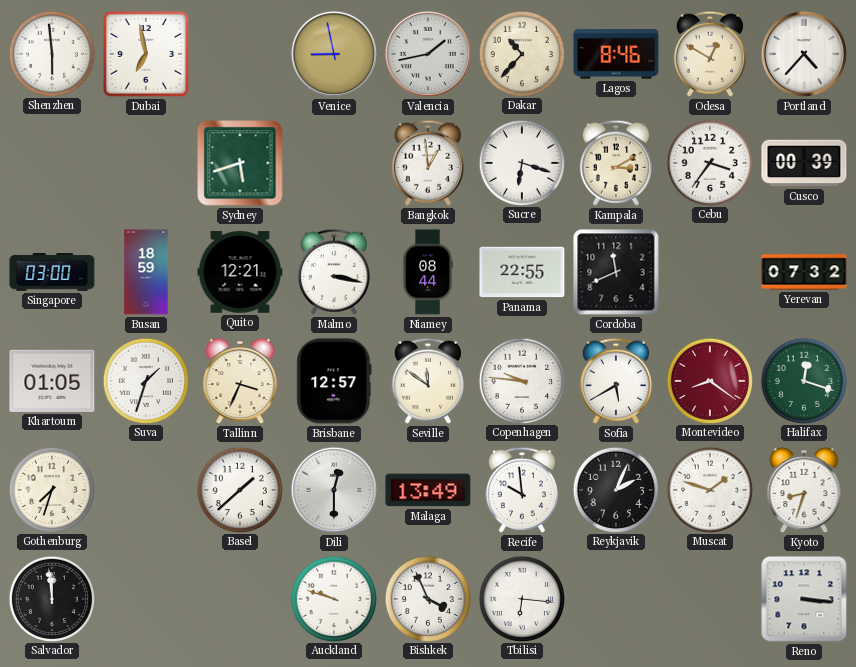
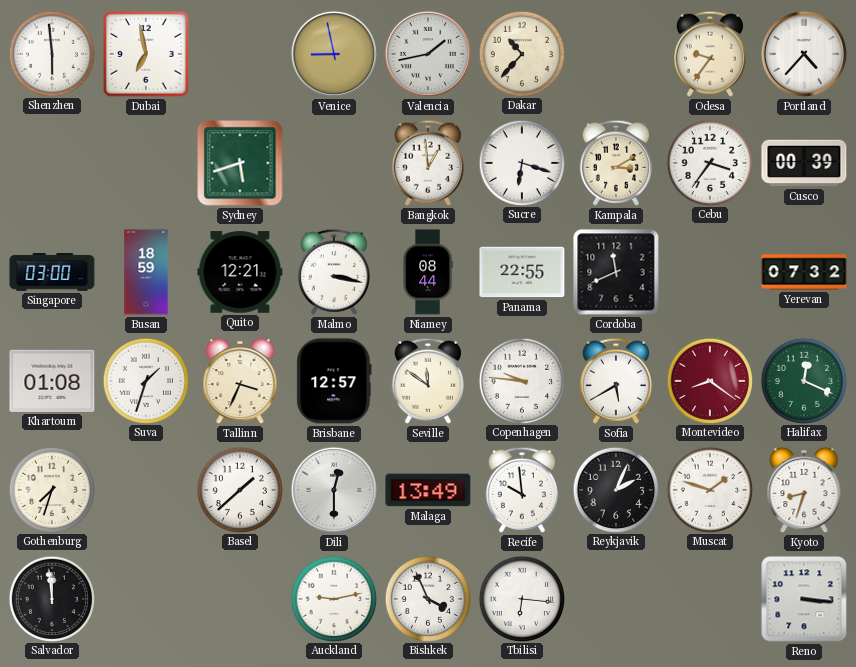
Lagos: 8:46 -> none
Odesa: 12:50 -> 9:36
Khartoum: 01:05 -> 01:08
Halifax: 12:18 -> 12:19
Auckland: 9:48 -> 9:13
